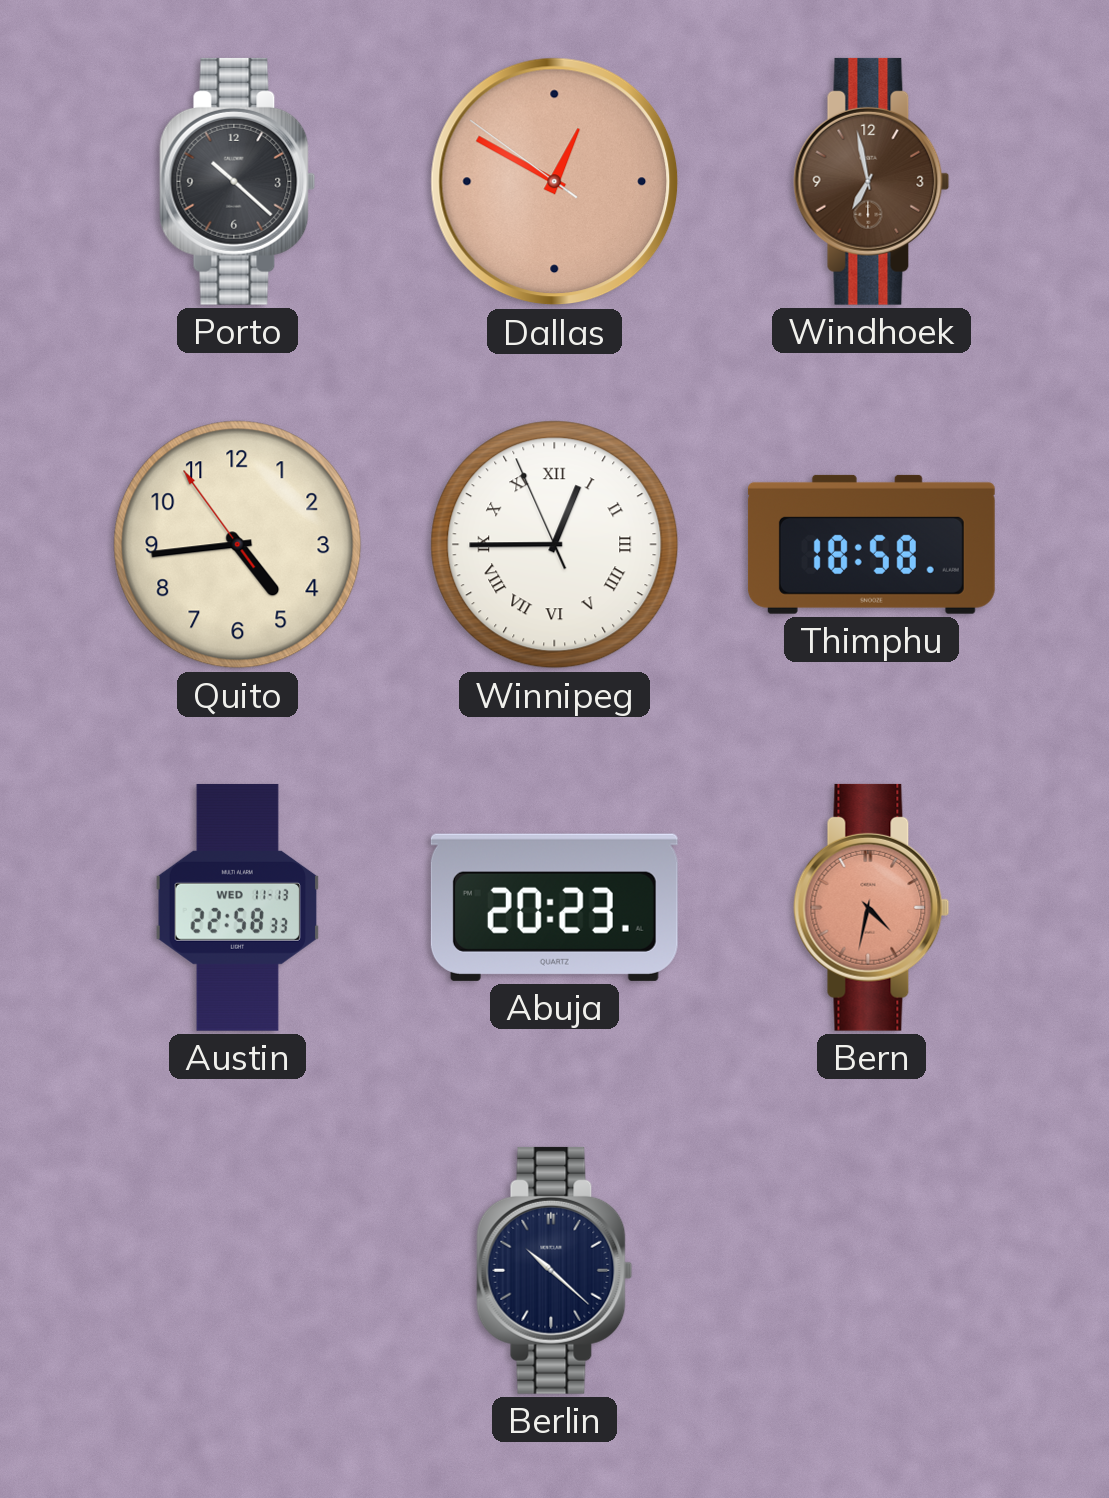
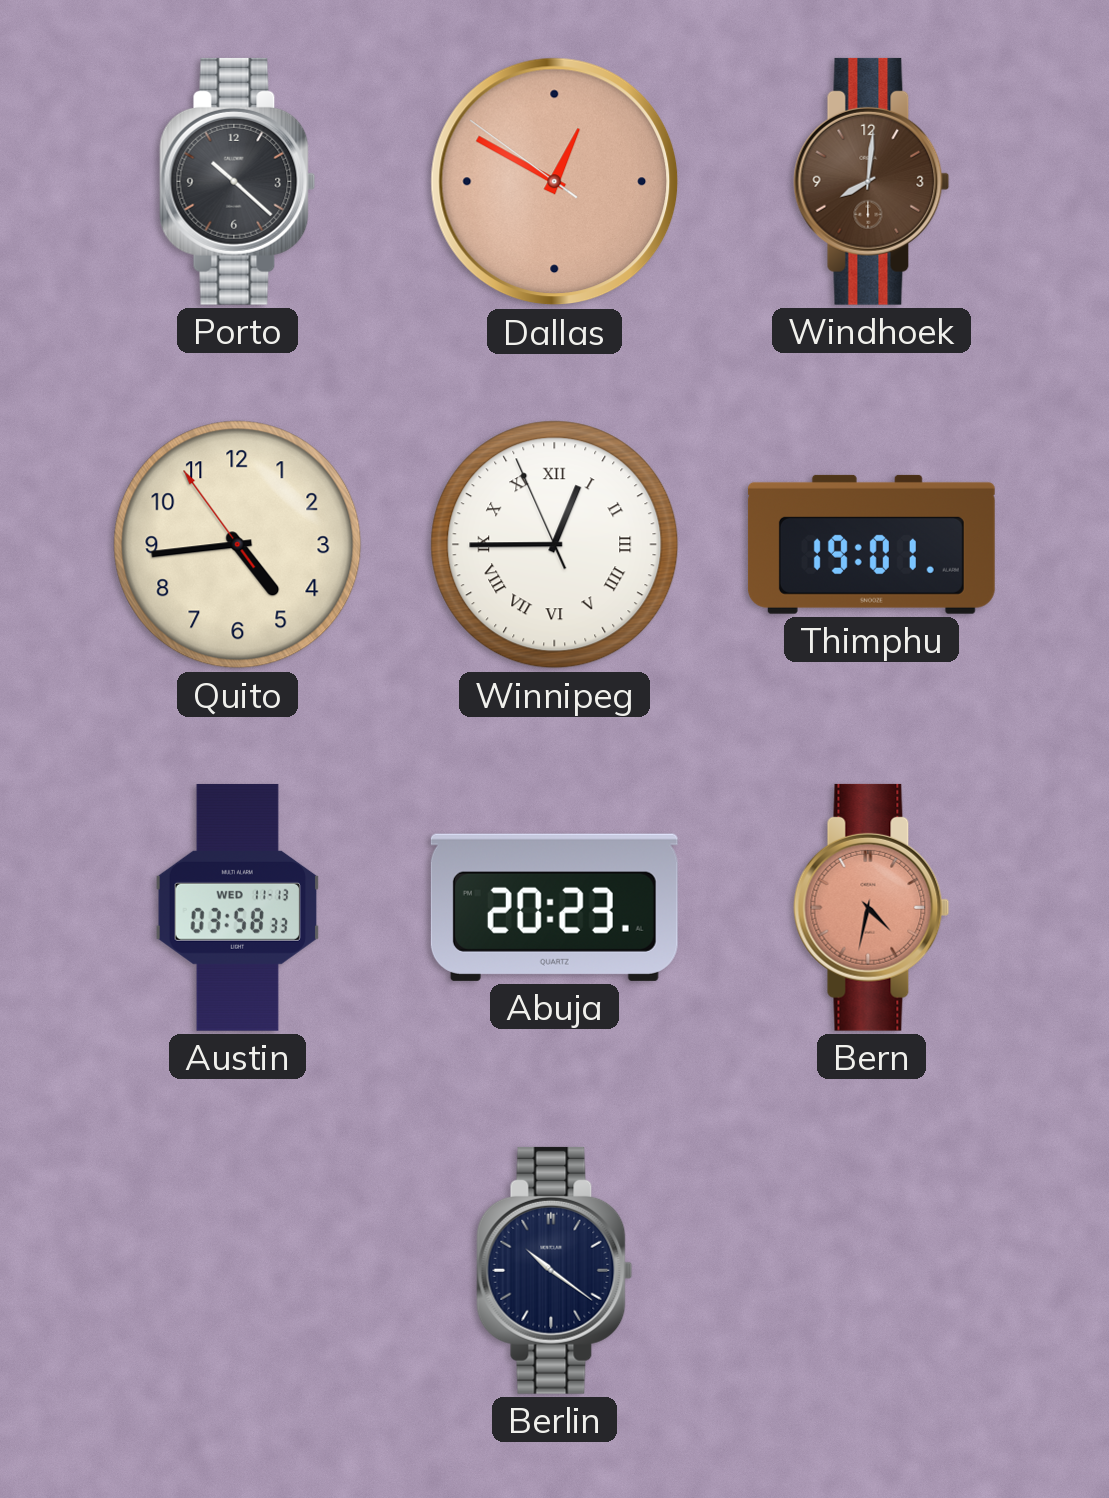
Windhoek: 6:58 -> 8:01
Thimphu: 18:58 -> 19:01
Austin: 22:58 -> 03:58
Berlin: 10:22 -> 10:21
